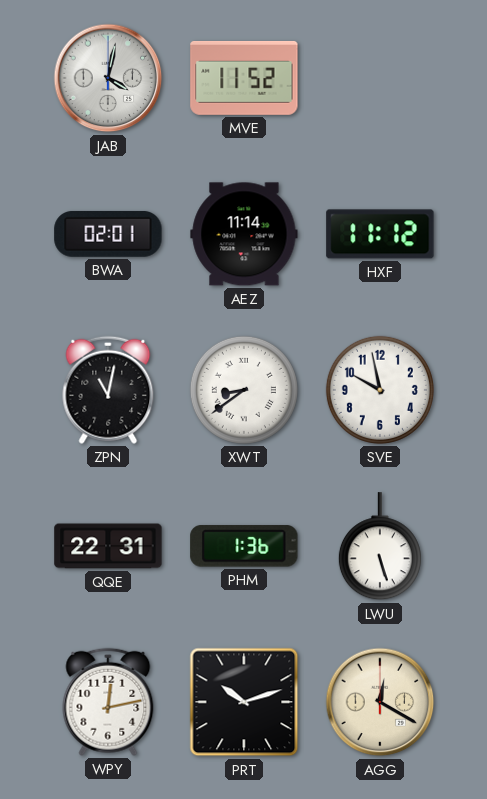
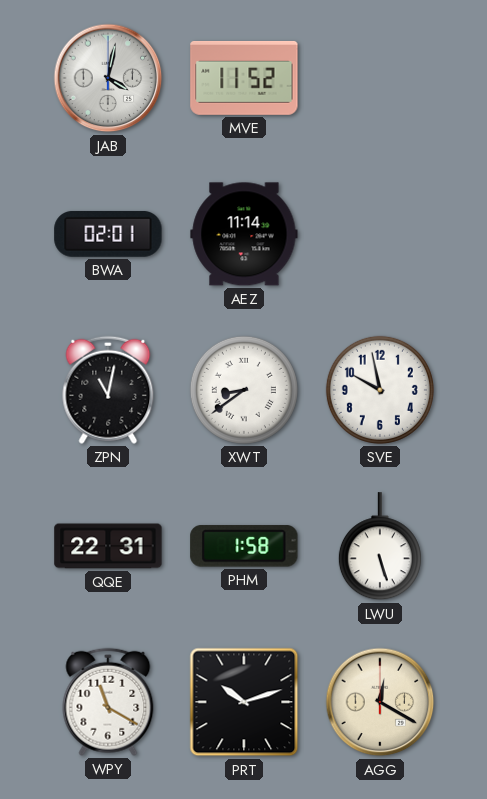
HXF: 11:12 -> none
PHM: 1:36 -> 1:58
WPY: 12:13 -> 11:20
